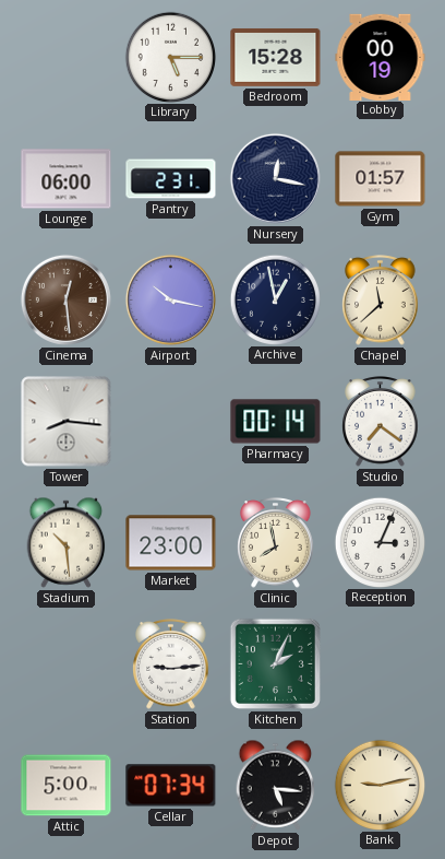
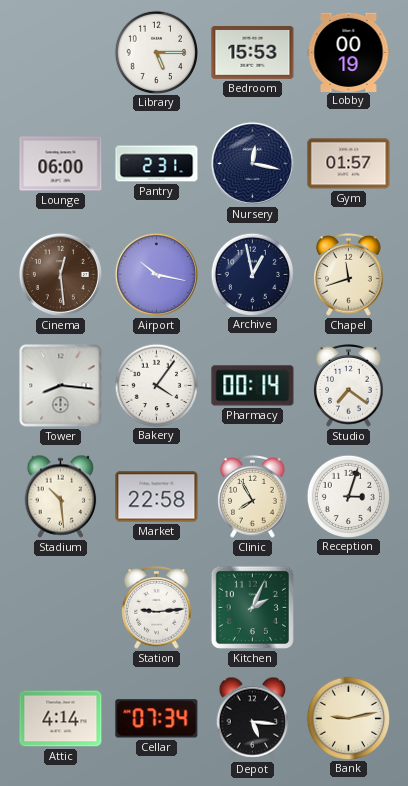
Bedroom: 15:28 -> 15:53
Chapel: 11:38 -> 11:42
Bakery: none -> 4:06
Market: 23:00 -> 22:58
Clinic: 7:58 -> 7:55
Reception: 3:04 -> 3:03
Attic: 5:00 -> 4:14
